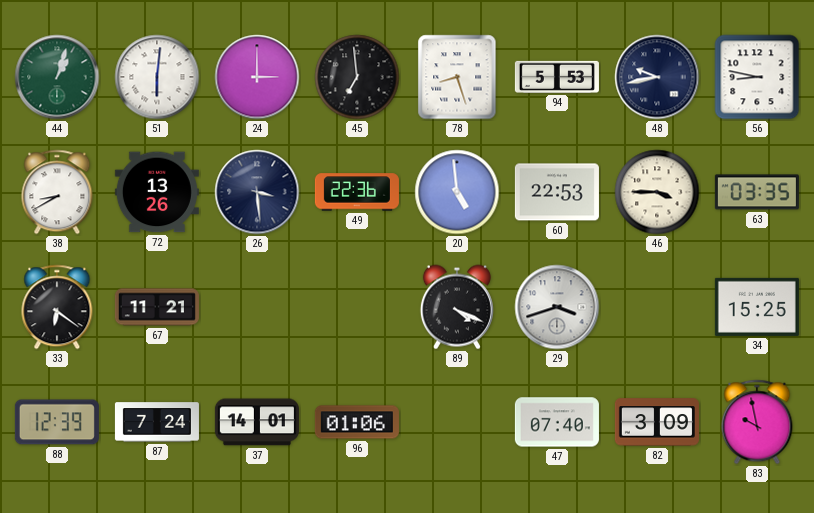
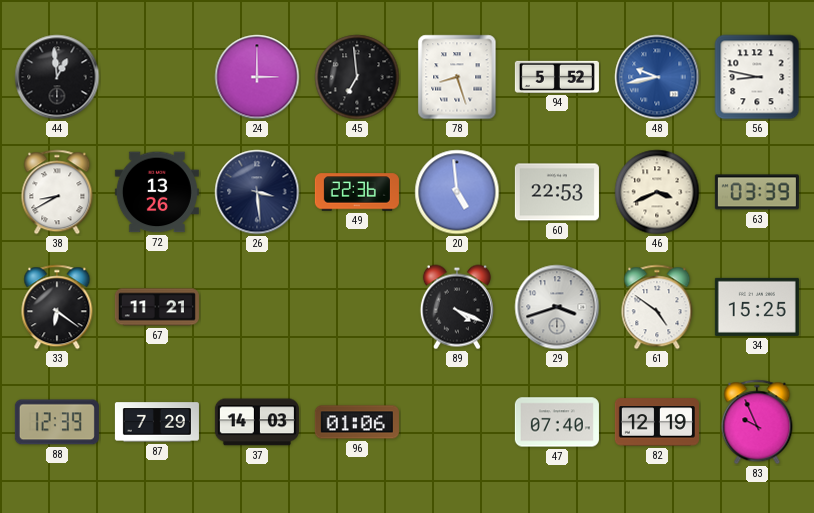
44: 1:03 -> 12:59
44 dial: green -> black
51: 6:01 -> none
94: 5:53 -> 5:52
48 dial: navy -> blue
46: 3:45 -> 3:41
63: 03:35 -> 03:39
61: none -> 4:51
87: 7:24 -> 7:29
37: 14:01 -> 14:03
82: 3:09 -> 12:19
83: 9:58 -> 9:56
